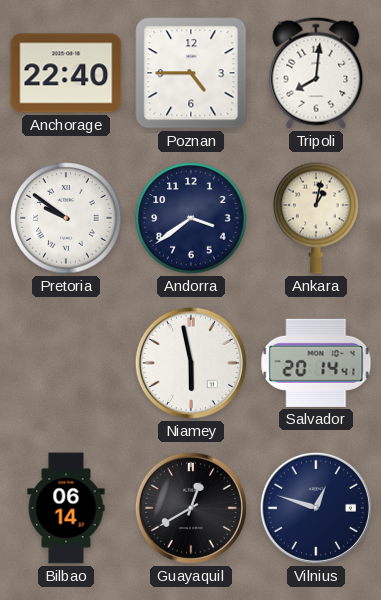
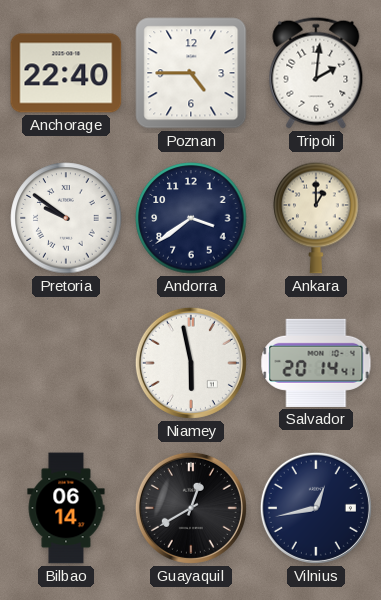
Tripoli: 8:01 -> 2:01
Ankara: 1:02 -> 1:00
Vilnius: 12:48 -> 12:43
